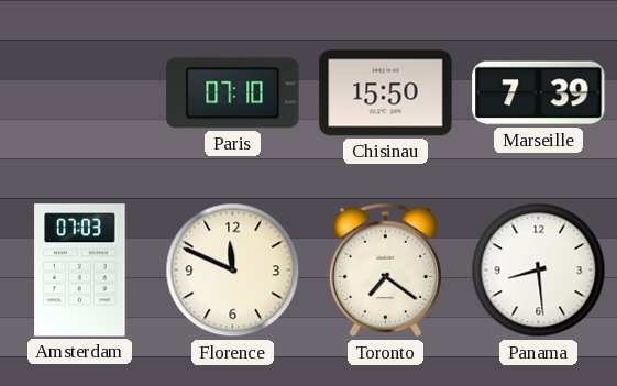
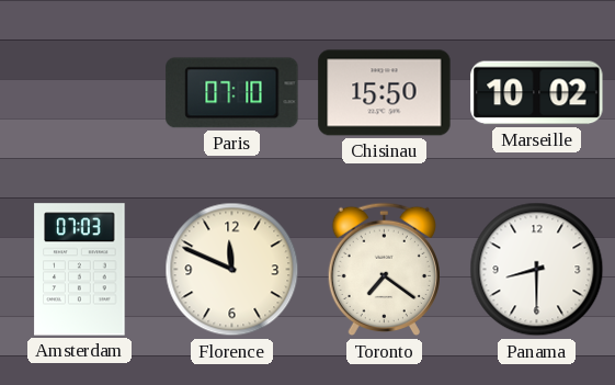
Marseille: 7:39 -> 10:02
Panama: 8:29 -> 8:30
